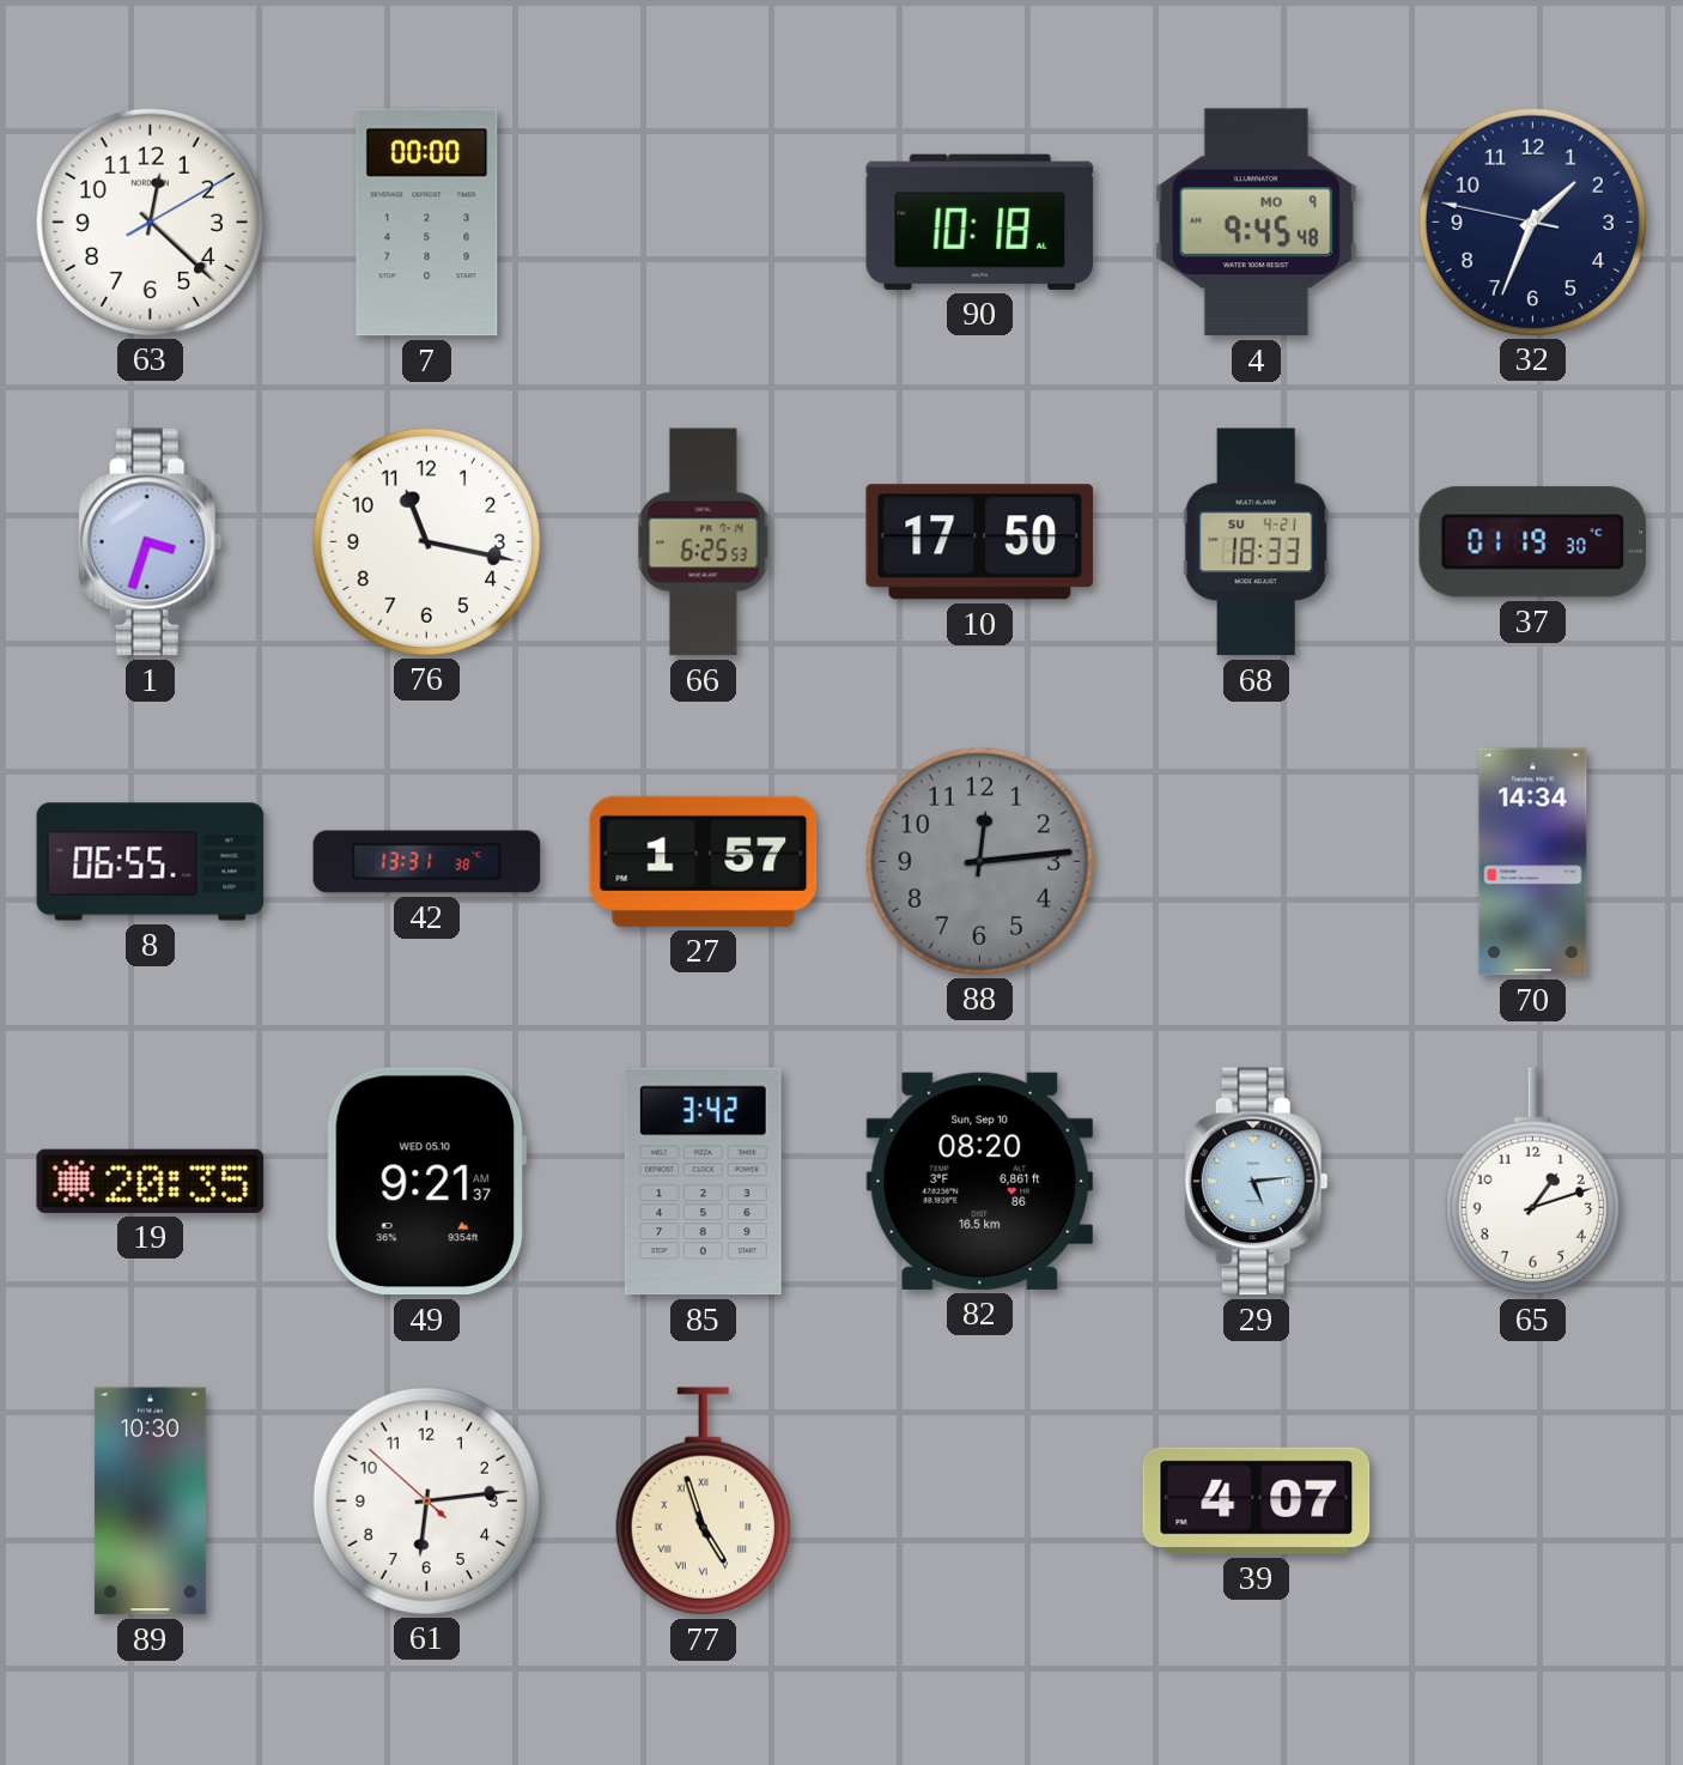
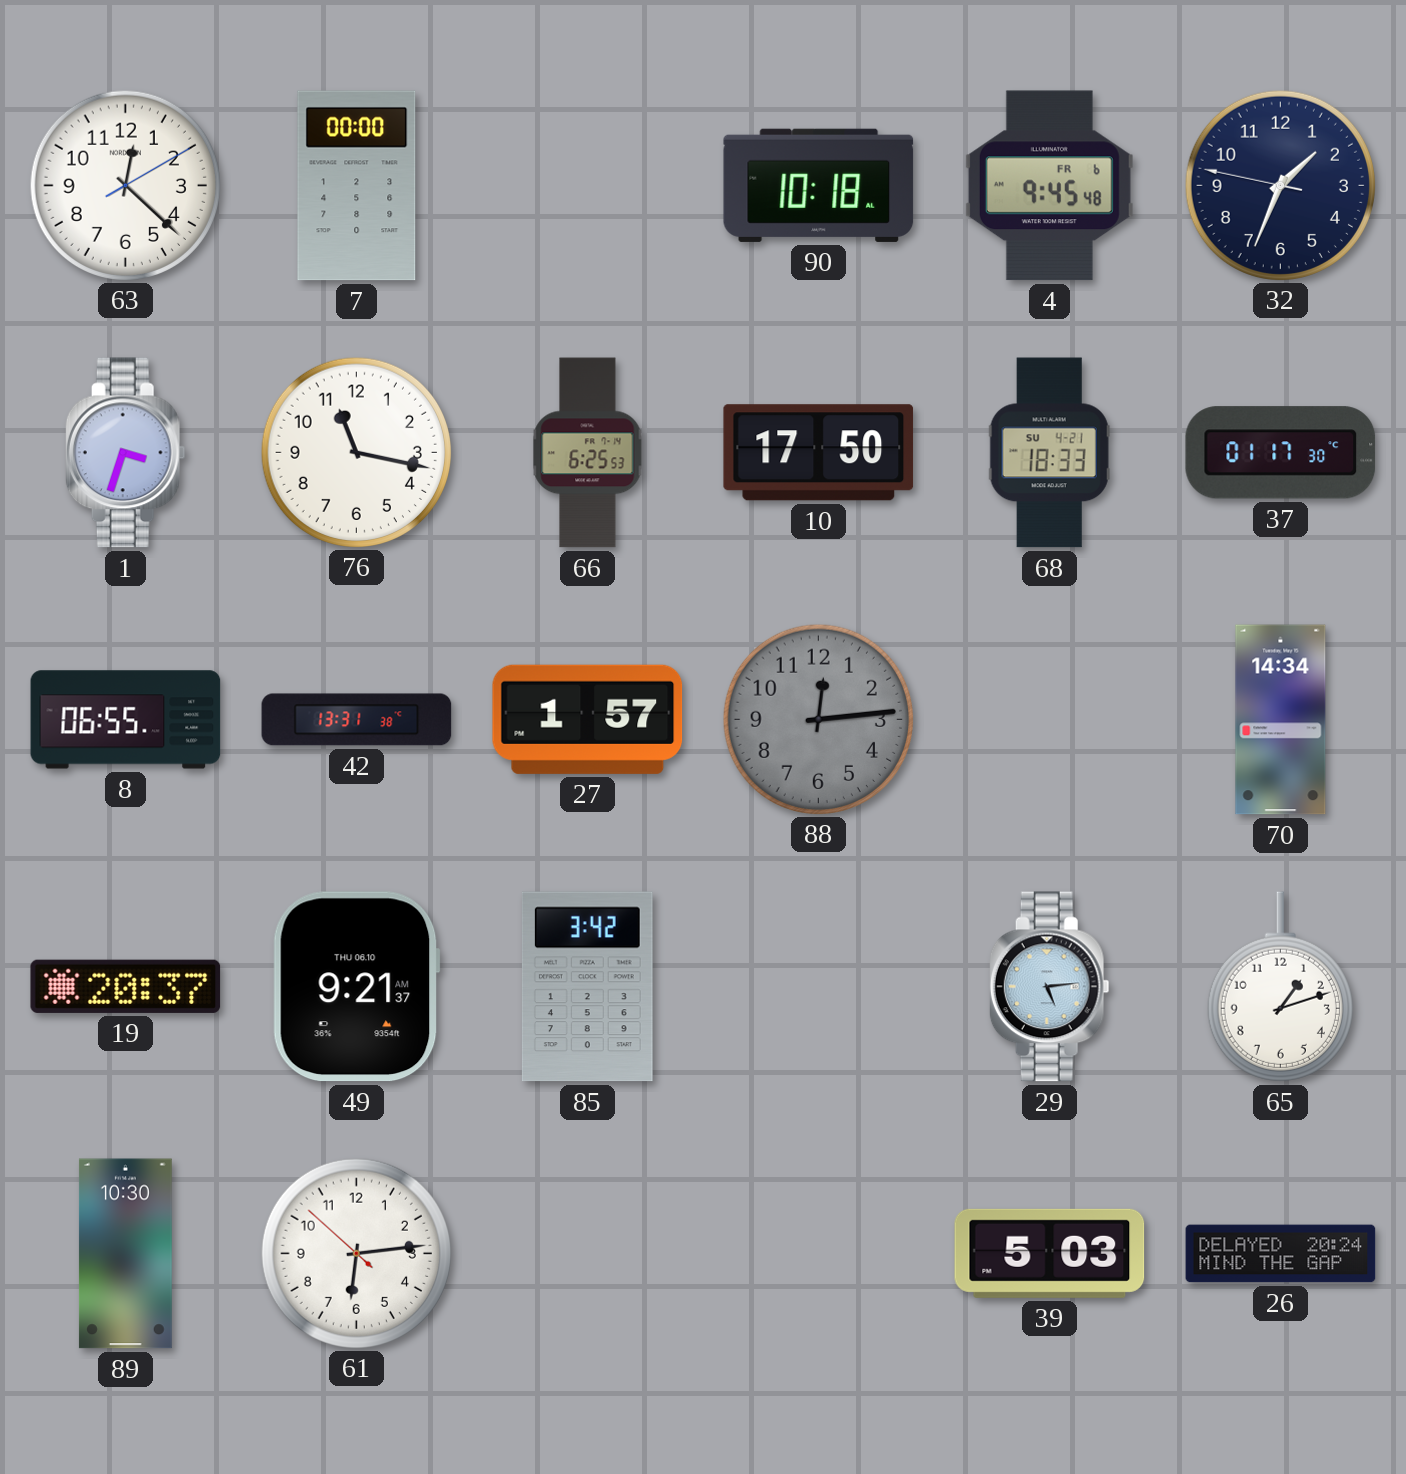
4 date: MO 9 -> FR 6
37: 01:19 -> 01:17
19: 20:35 -> 20:37
49 date: WED 05.10 -> THU 06.10
82: 08:20 -> none
77: 4:57 -> none
39: 4:07 -> 5:03
26: none -> 20:24
